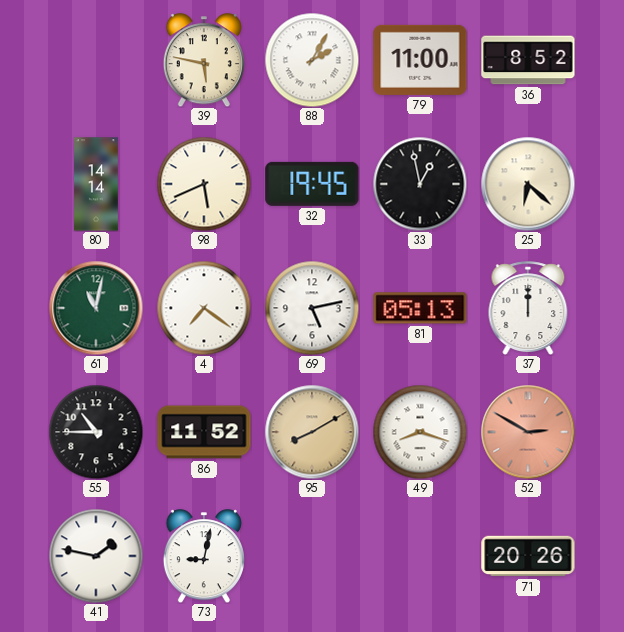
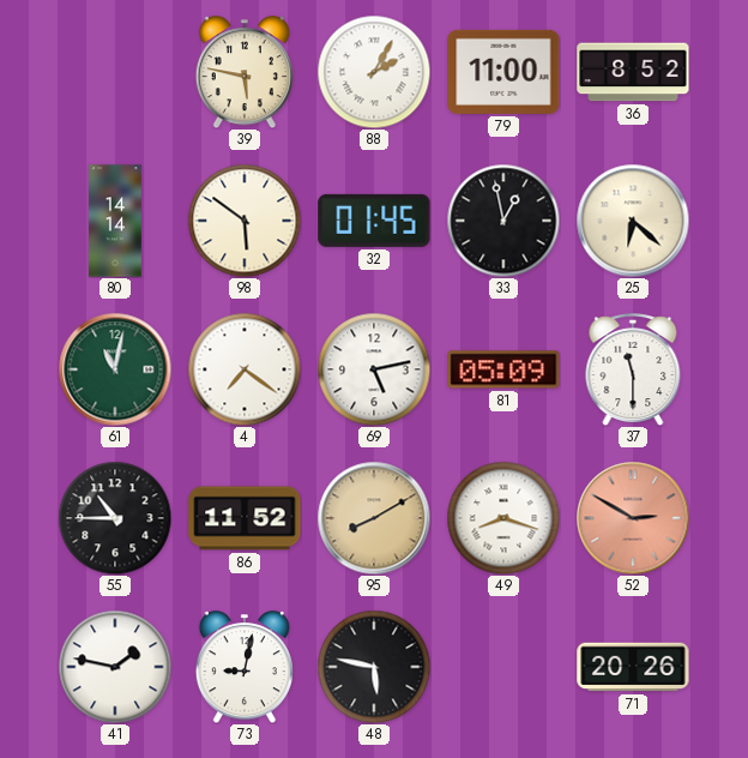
98: 5:41 -> 5:51
32: 19:45 -> 01:45
81: 05:13 -> 05:09
37: 12:00 -> 11:30
48: none -> 5:47
